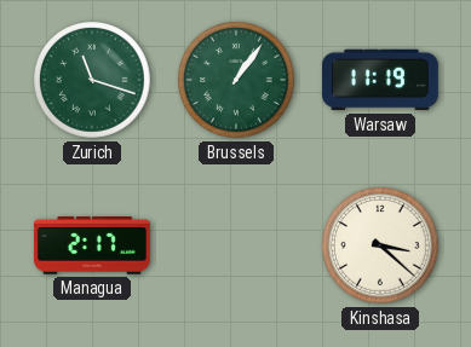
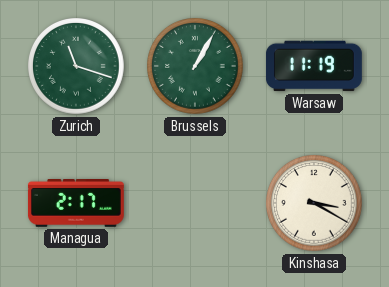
Brussels: 1:06 -> 1:05
Kinshasa: 3:22 -> 3:20
